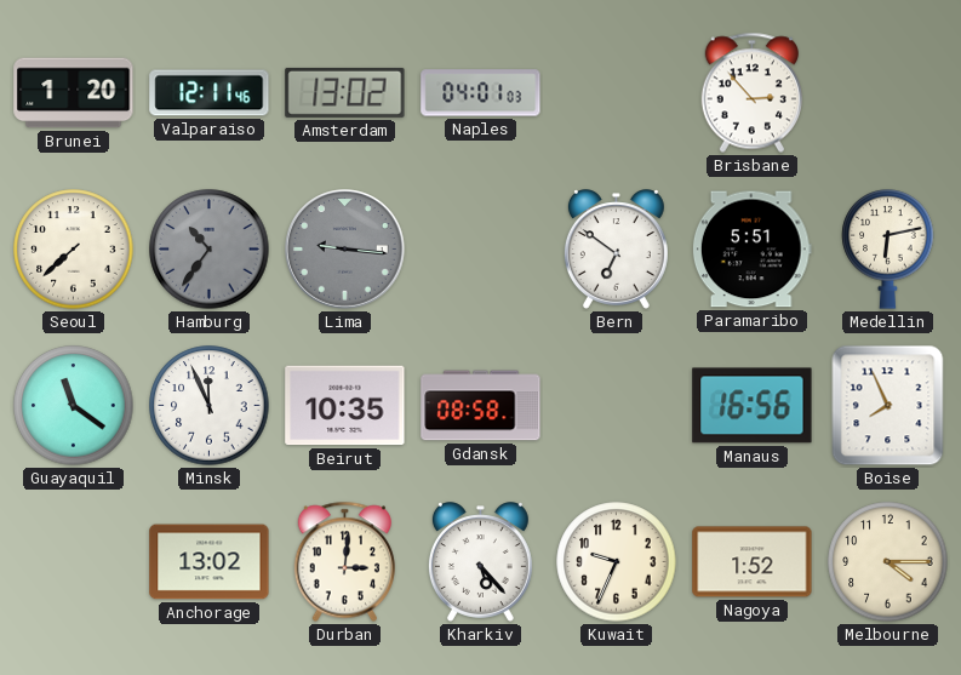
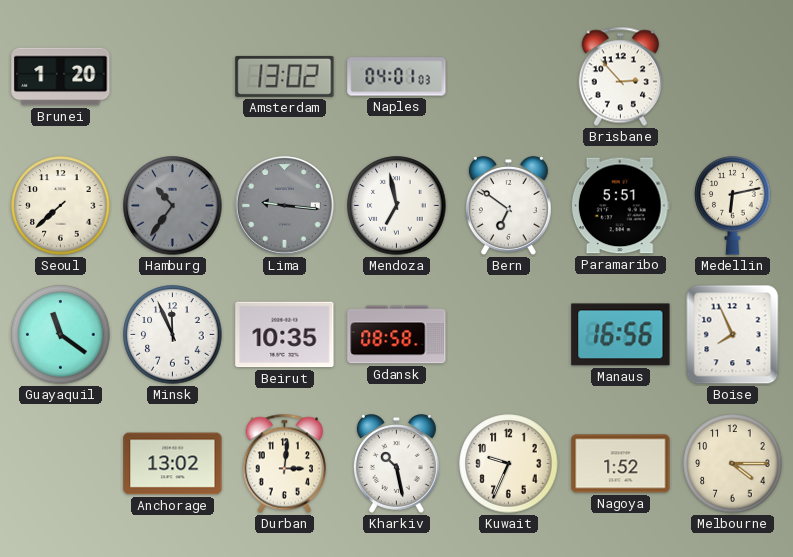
Valparaiso: 12:11 -> none
Mendoza: none -> 6:58
Kharkiv: 5:23 -> 10:28
